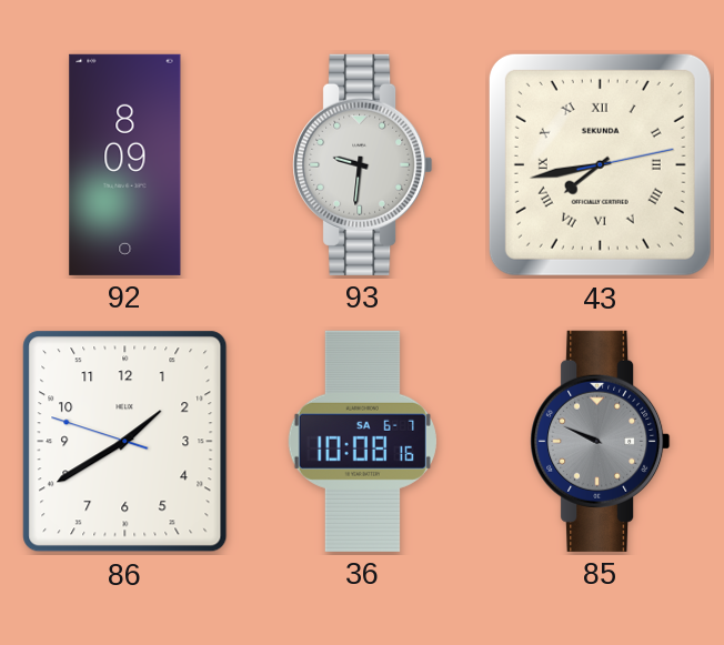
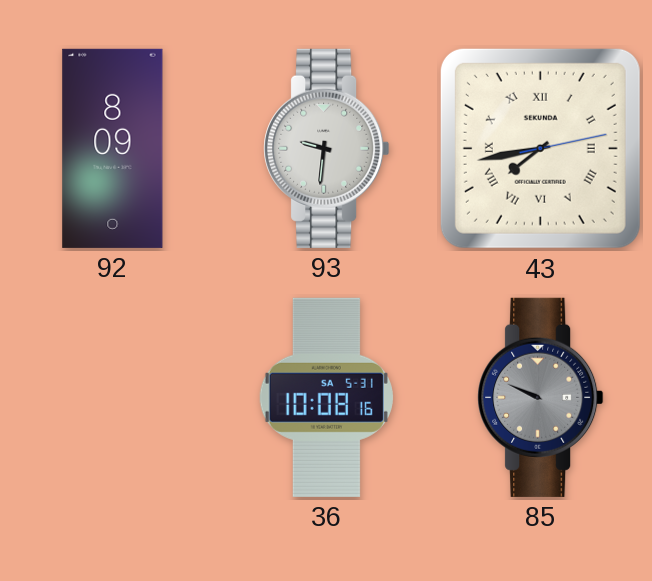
86: 1:39 -> none
36 date: SA 6-7 -> SA 5-31
